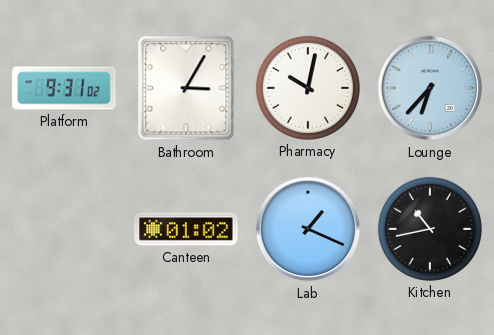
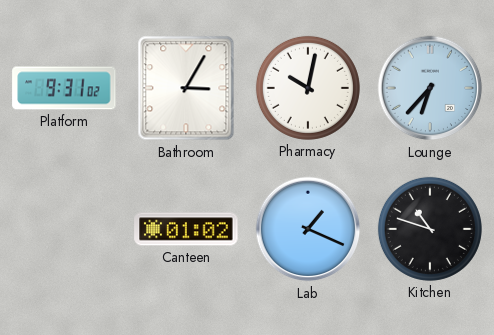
Kitchen: 10:43 -> 10:48
